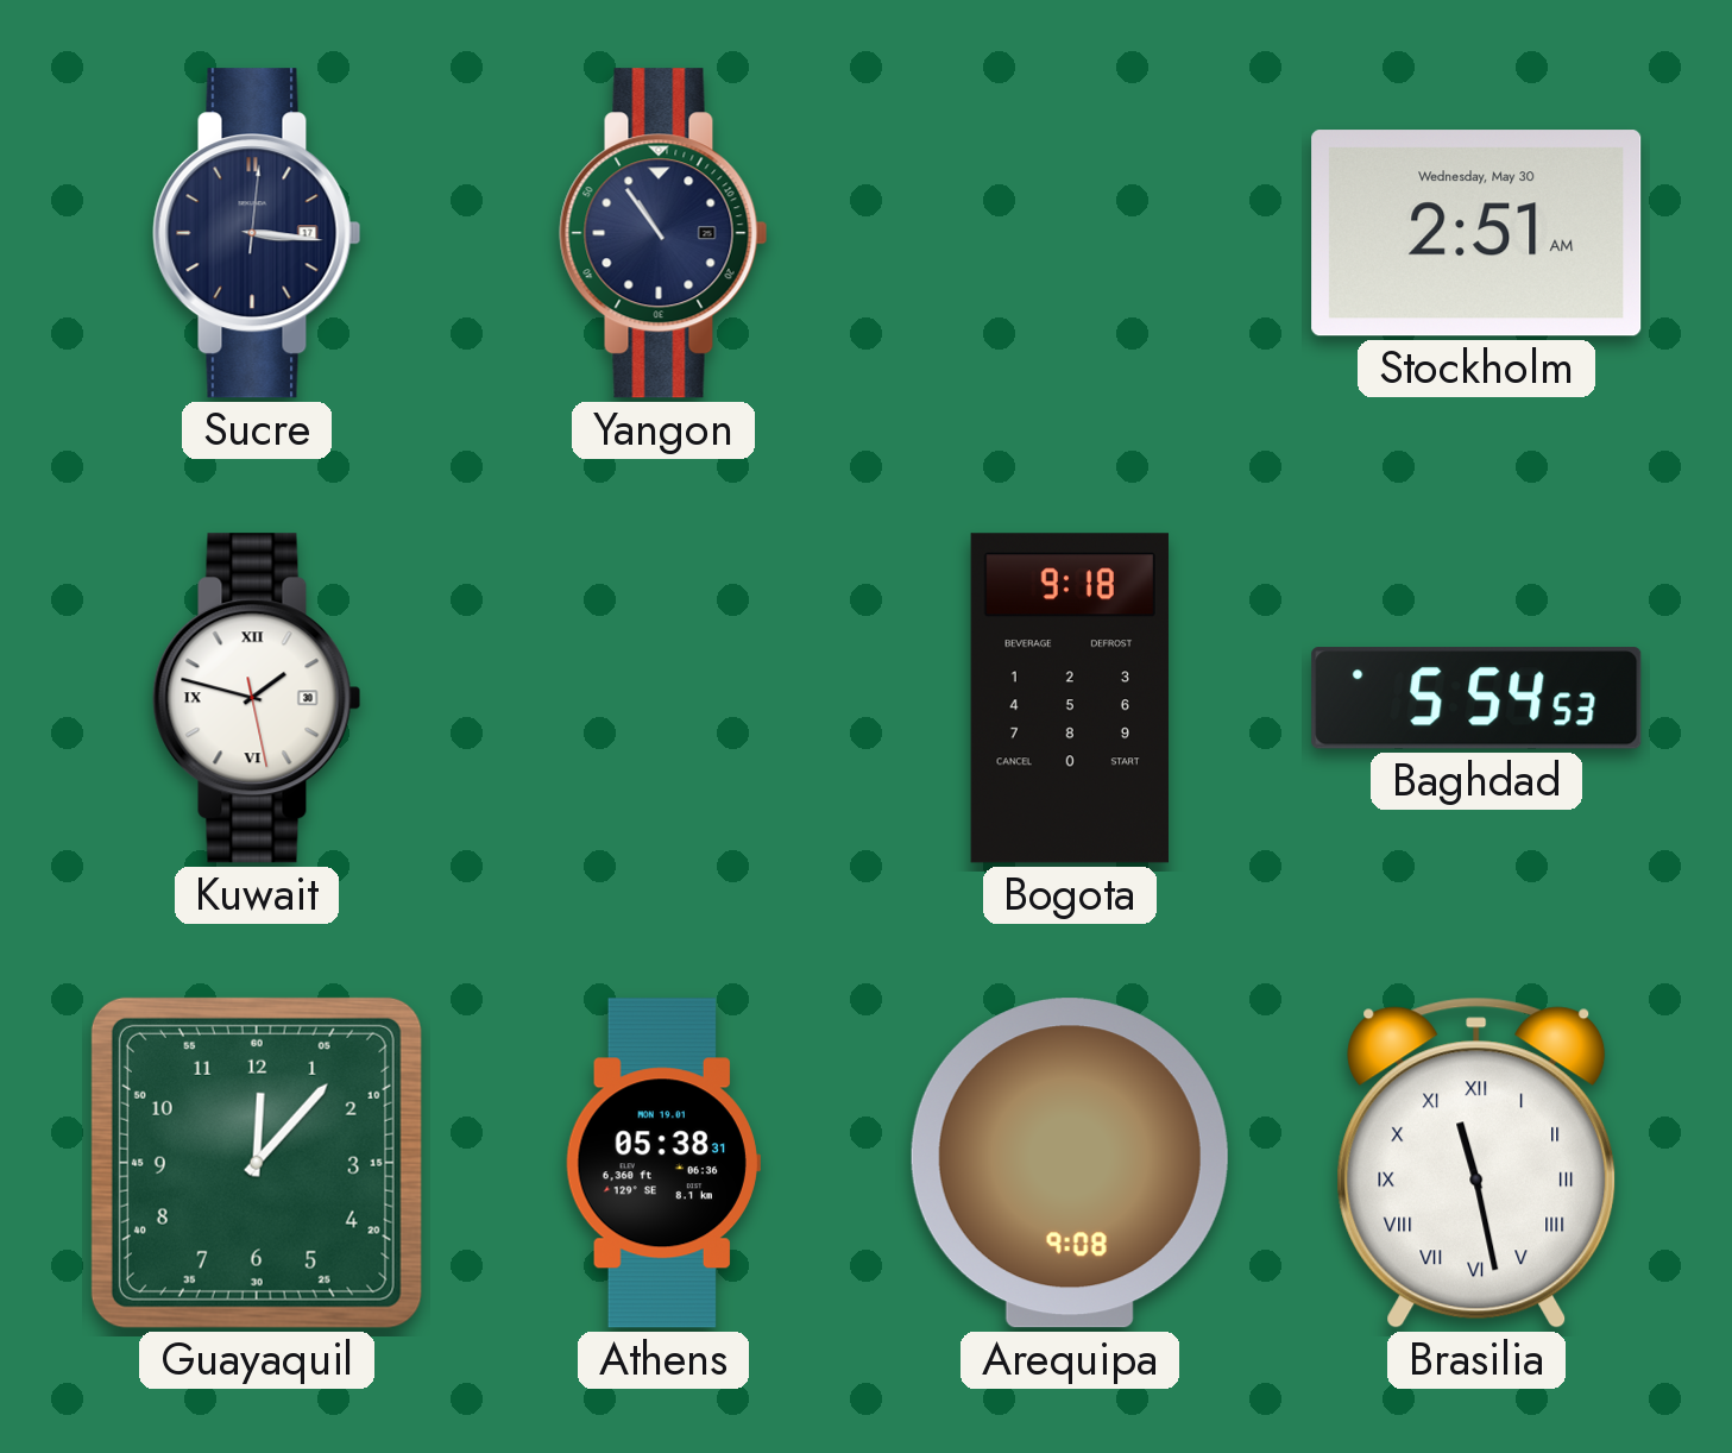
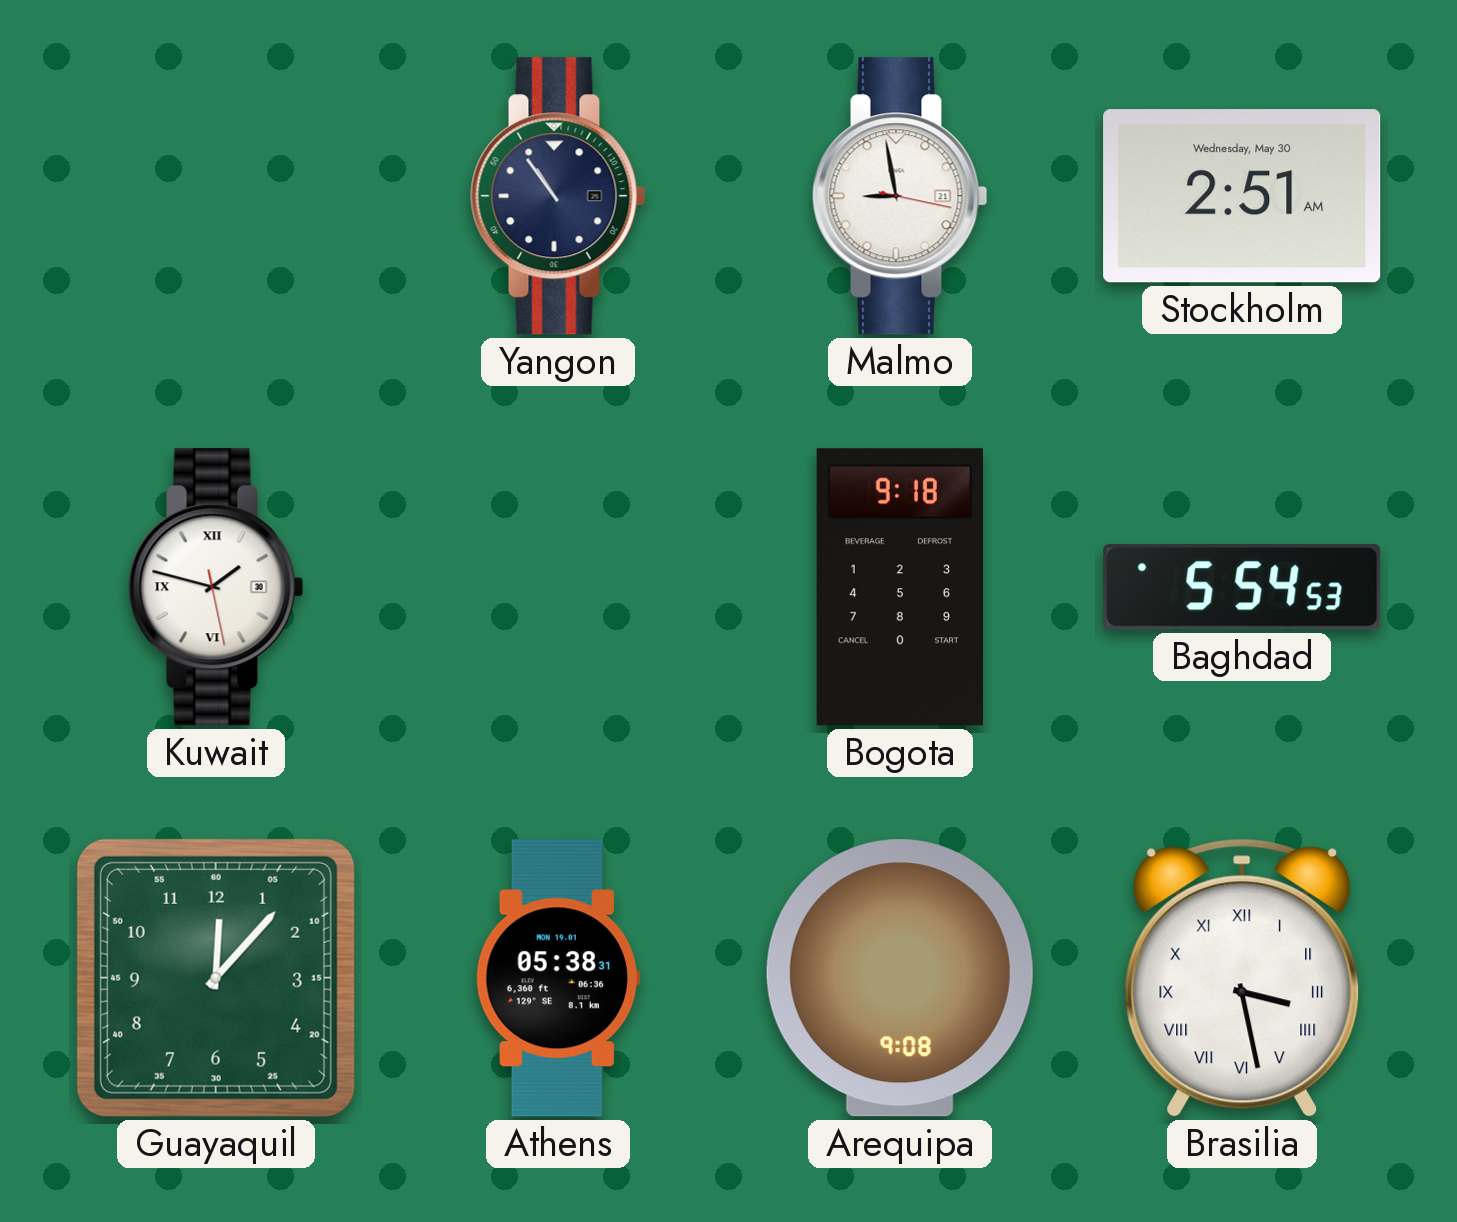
Sucre: 3:16 -> none
Malmo: none -> 8:58
Brasilia: 11:28 -> 3:28
